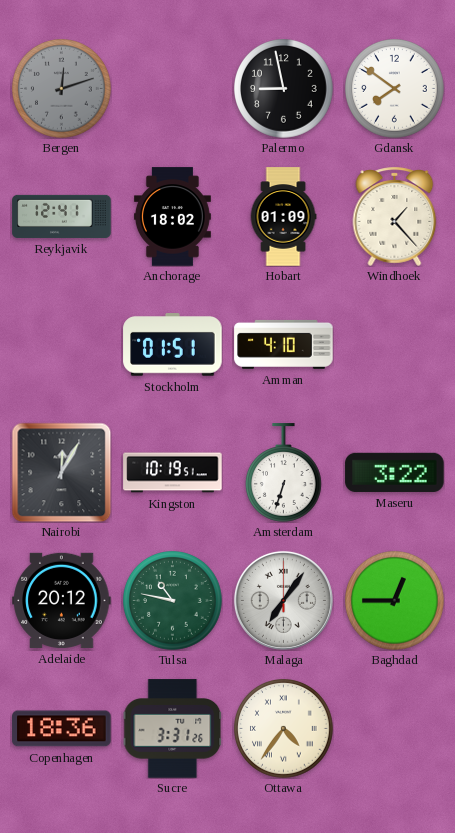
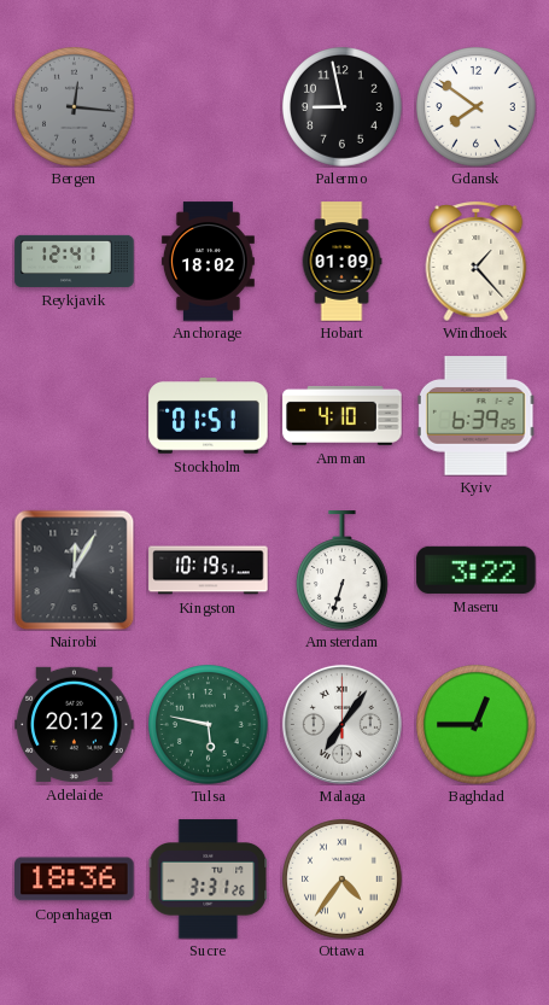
Bergen: 12:12 -> 12:16
Kyiv: none -> 6:39
Tulsa: 10:47 -> 5:47
